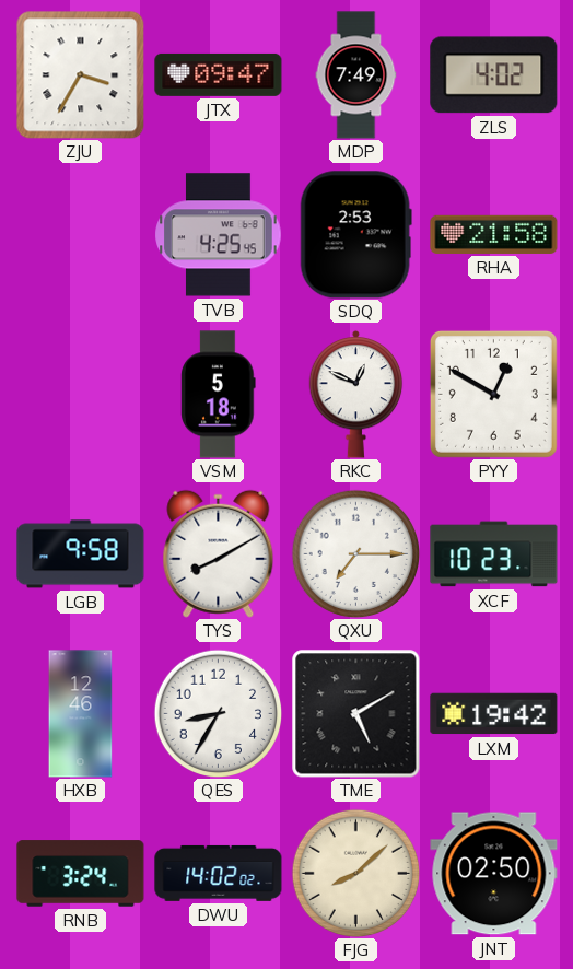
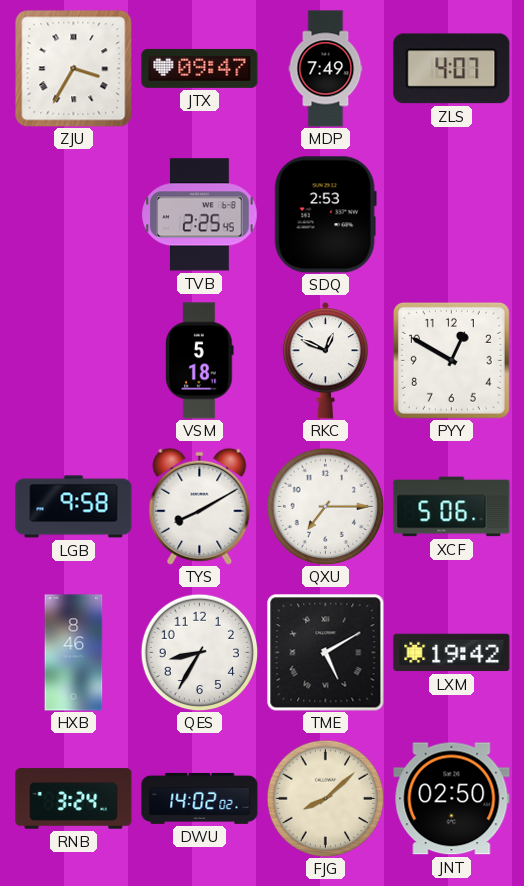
ZLS: 4:02 -> 4:07
TVB: 4:25 -> 2:25
RHA: 21:58 -> none
XCF: 10:23 -> 5:06
HXB: 12:46 -> 8:46
